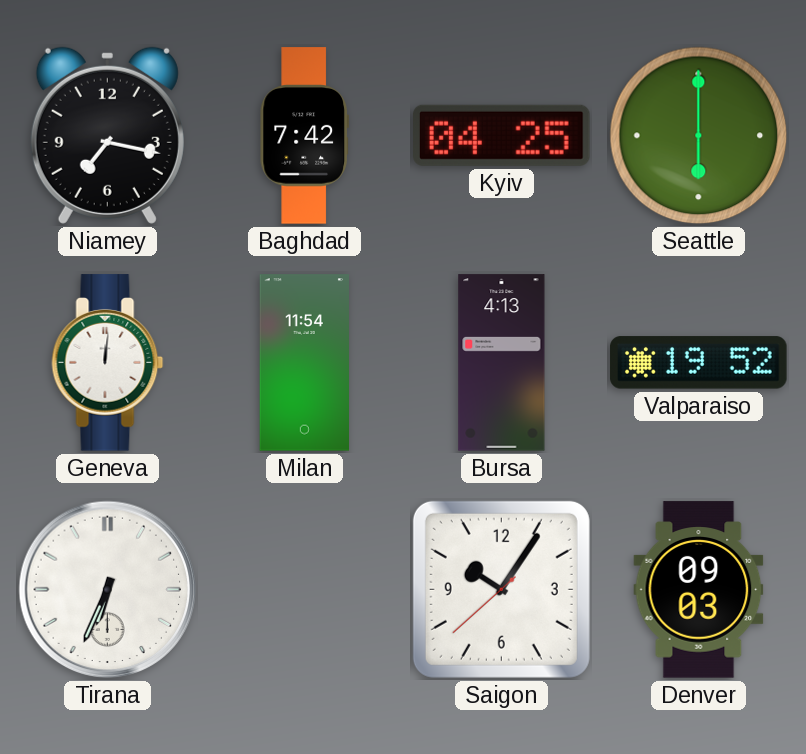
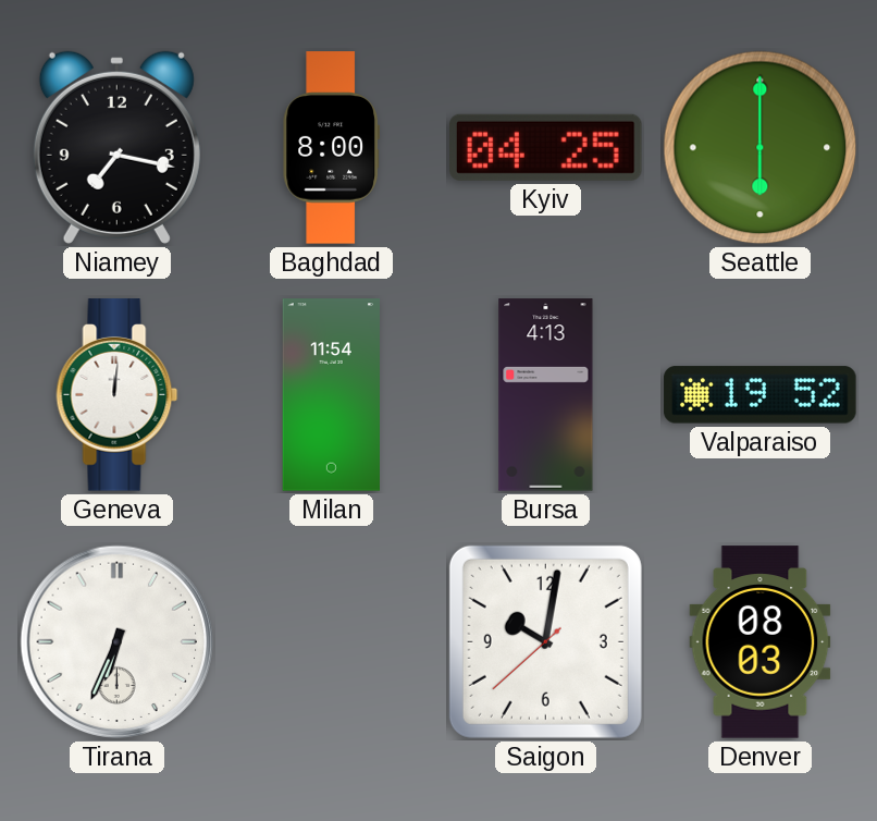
Baghdad: 7:42 -> 8:00
Saigon: 10:05 -> 10:01
Denver: 09:03 -> 08:03
